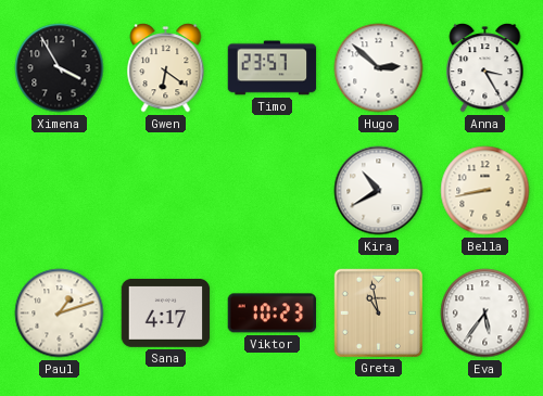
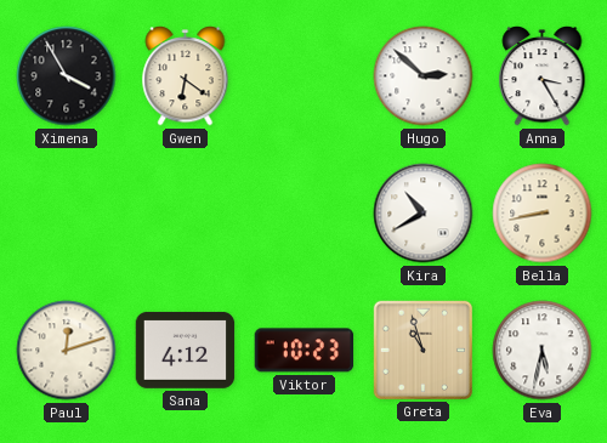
Timo: 23:57 -> none
Paul: 1:12 -> 12:12
Sana: 4:17 -> 4:12
Greta: 10:58 -> 10:57
Eva: 5:36 -> 5:32
